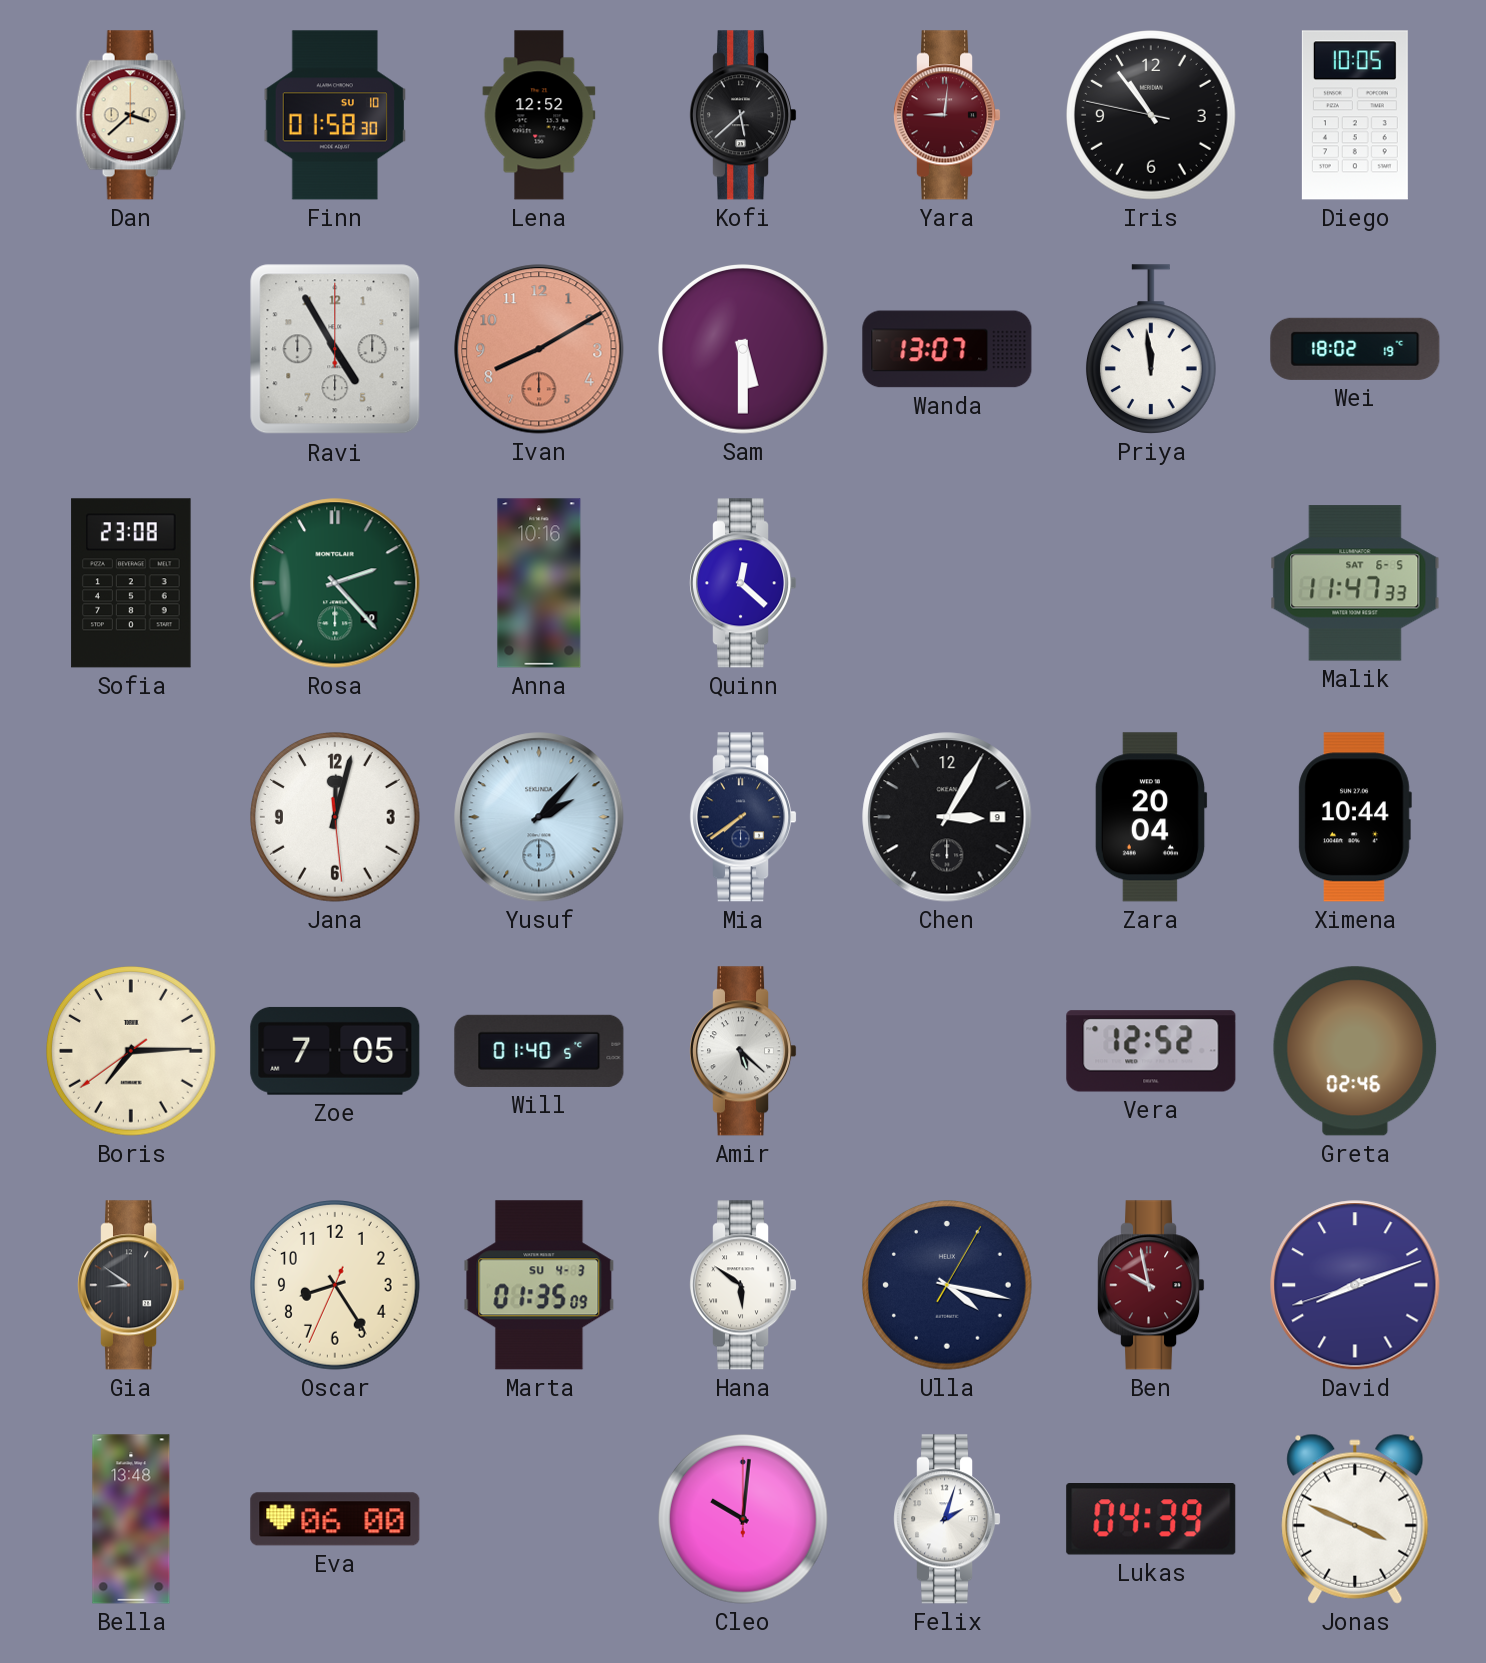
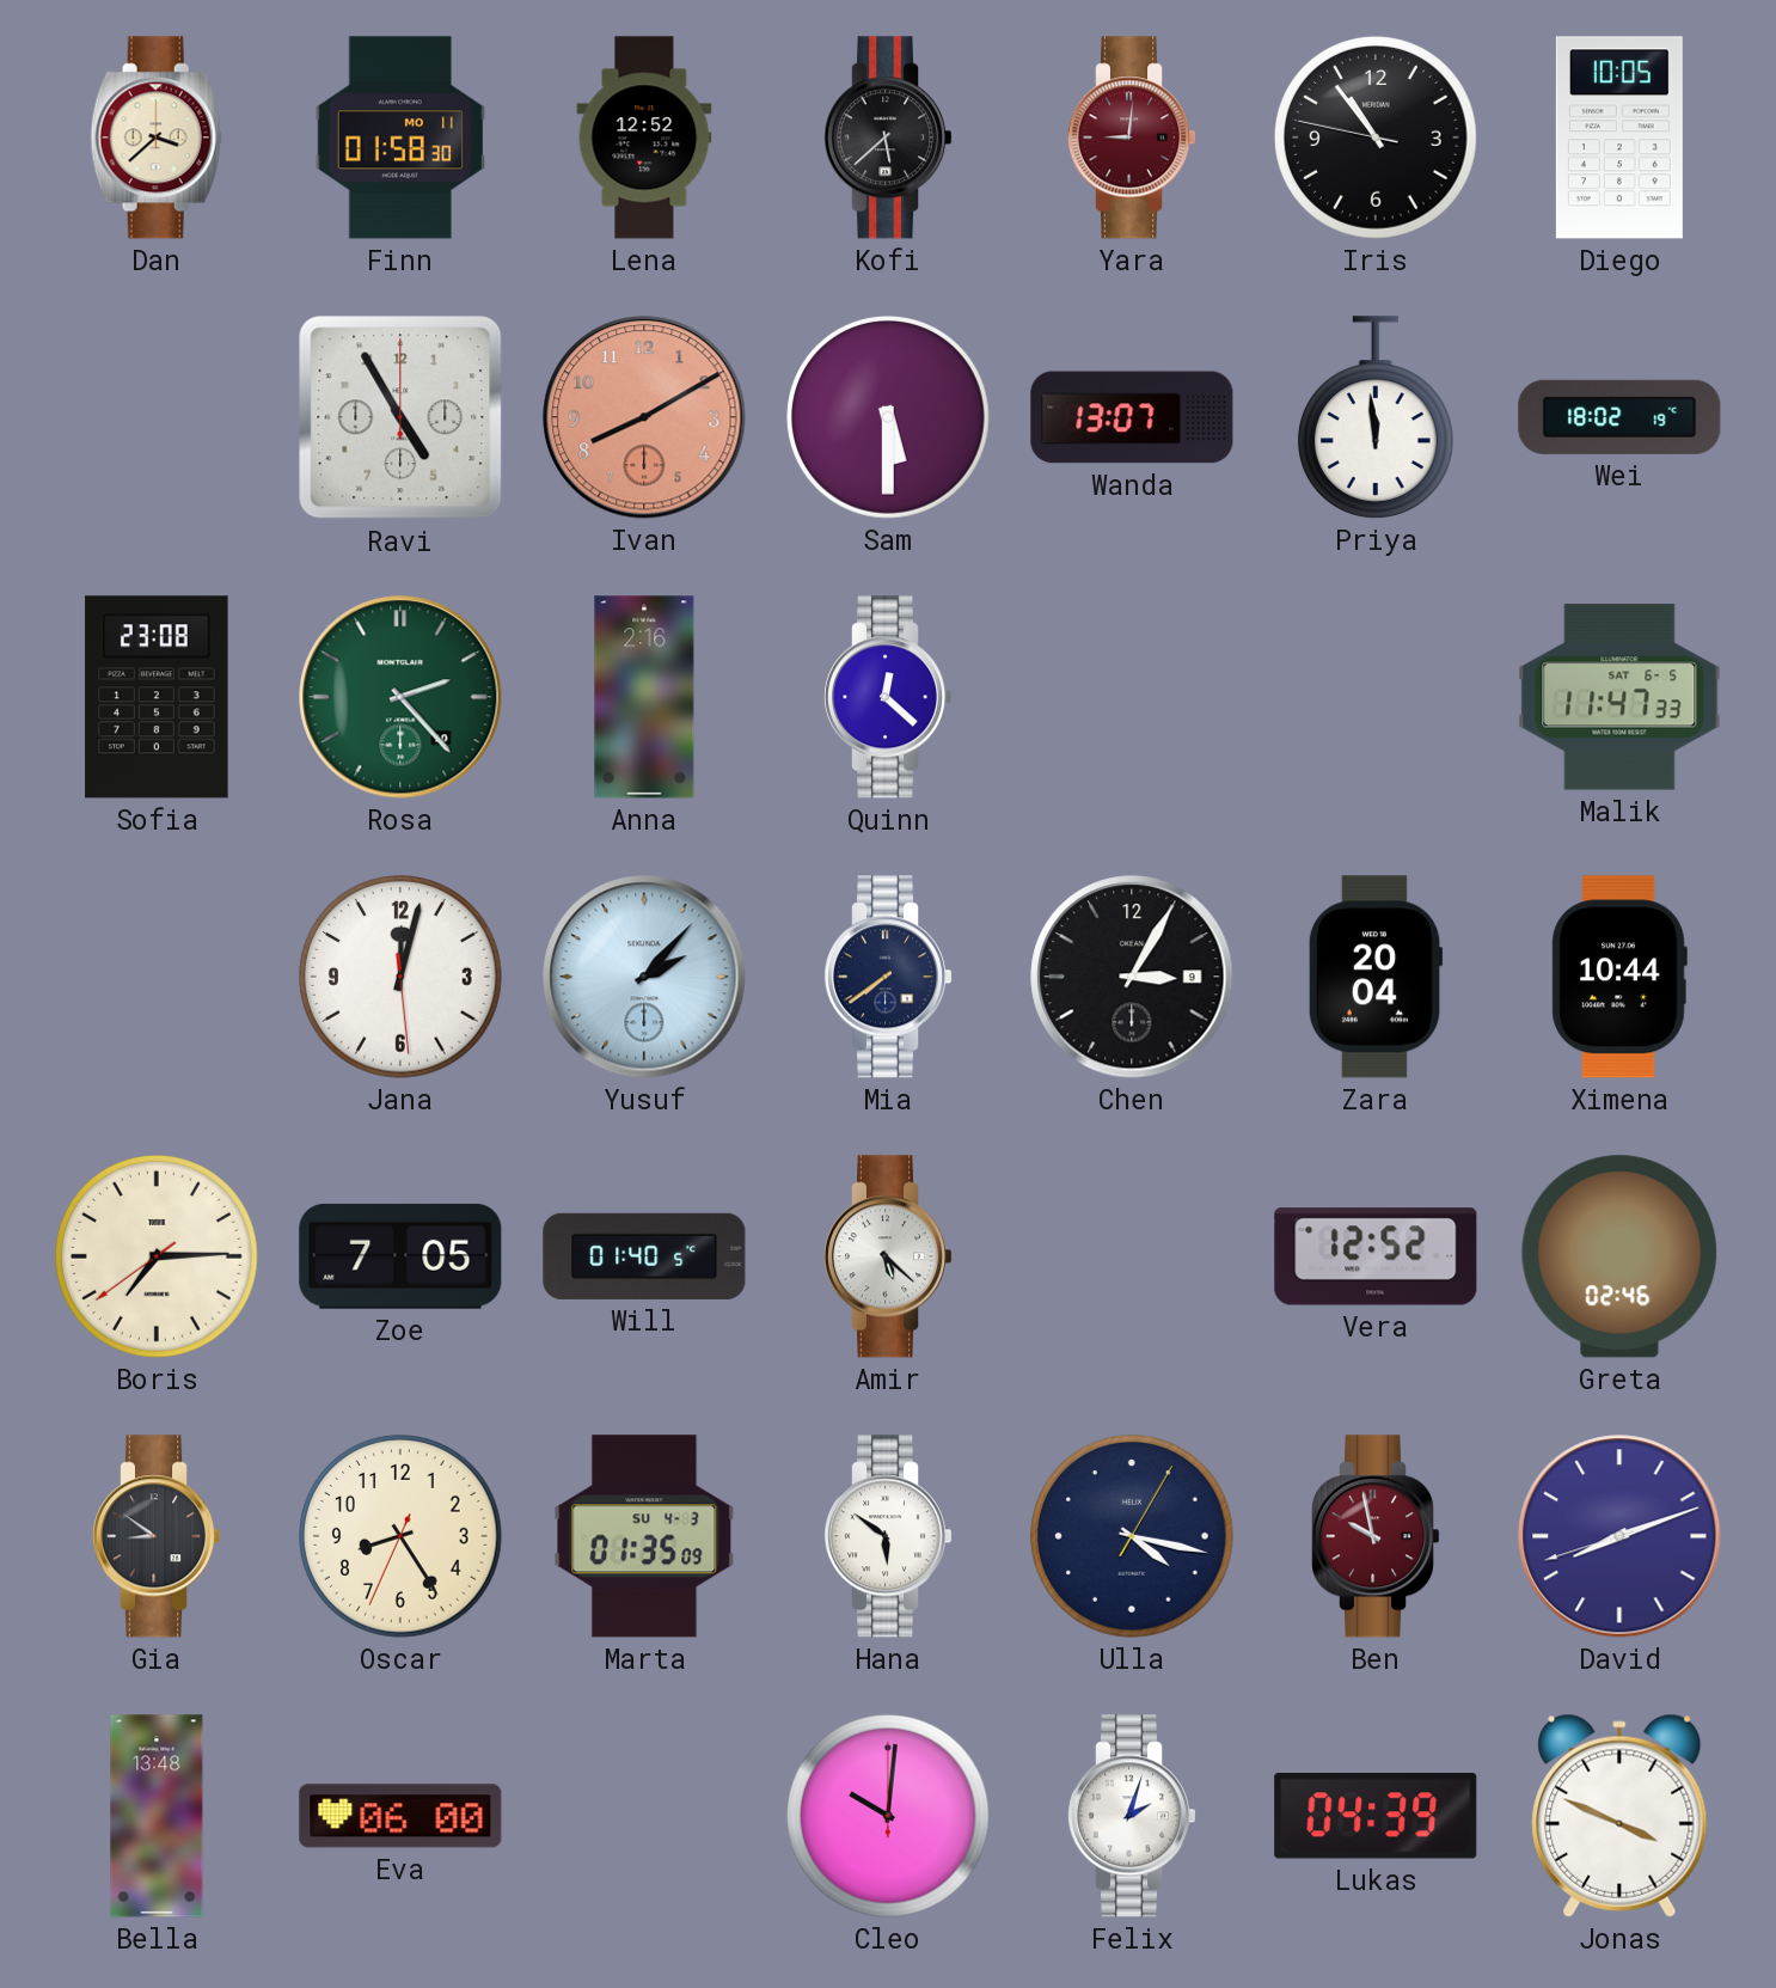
Finn date: SU 10 -> MO 11
Anna: 10:16 -> 2:16
